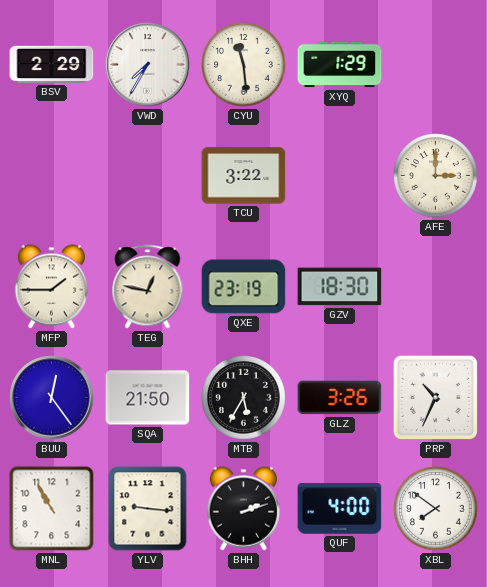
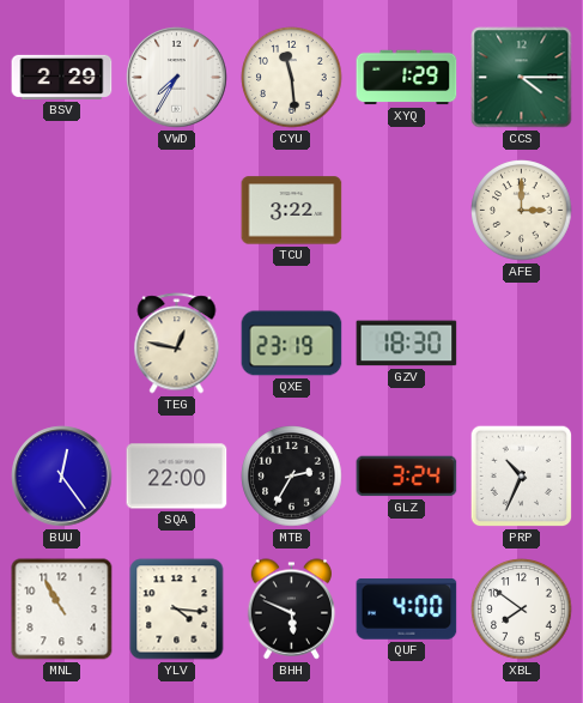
CCS: none -> 4:15
MFP: 1:45 -> none
SQA: 21:50 -> 22:00
MTB: 5:35 -> 2:35
GLZ: 3:26 -> 3:24
YLV: 9:16 -> 4:16
BHH: 2:12 -> 5:49
